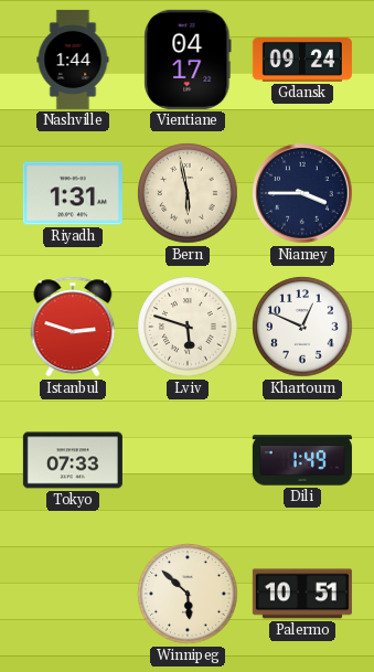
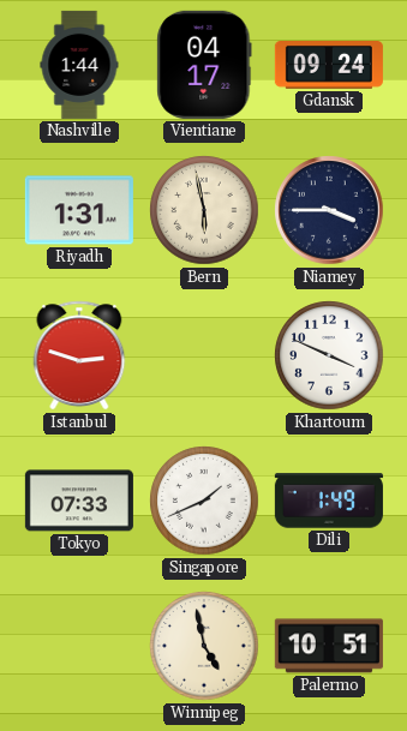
Lviv: 5:48 -> none
Khartoum: 12:49 -> 3:49
Singapore: none -> 1:41
Winnipeg: 5:52 -> 4:58
